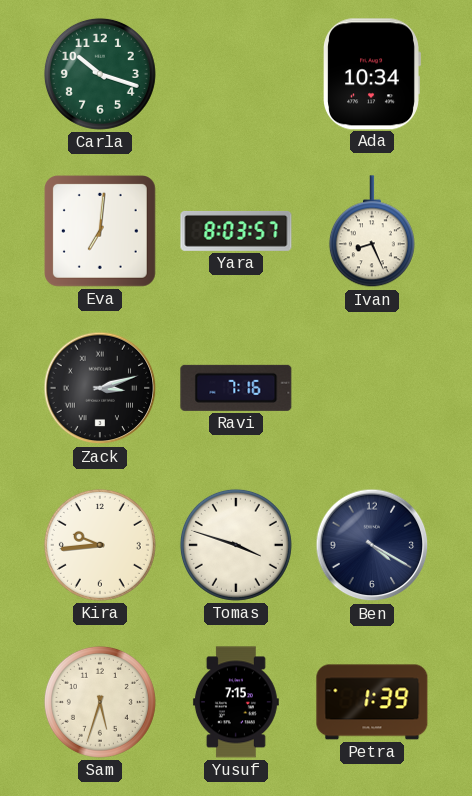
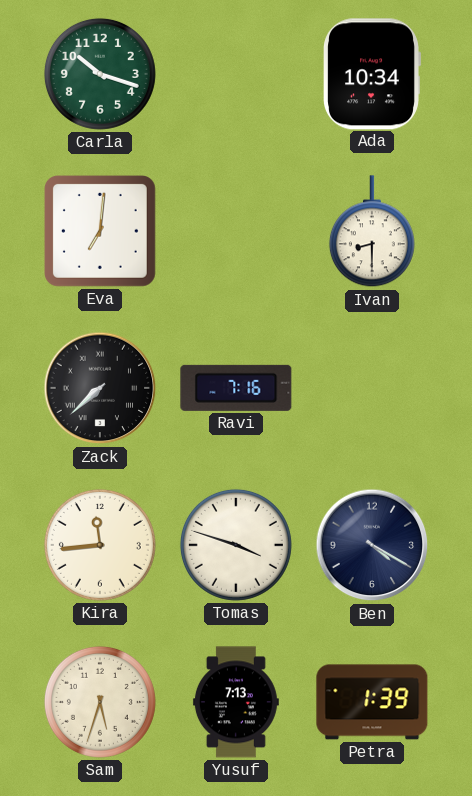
Yara: 8:03 -> none
Ivan: 8:26 -> 8:30
Zack: 3:12 -> 7:38
Kira: 9:44 -> 11:44
Yusuf: 7:15 -> 7:13
